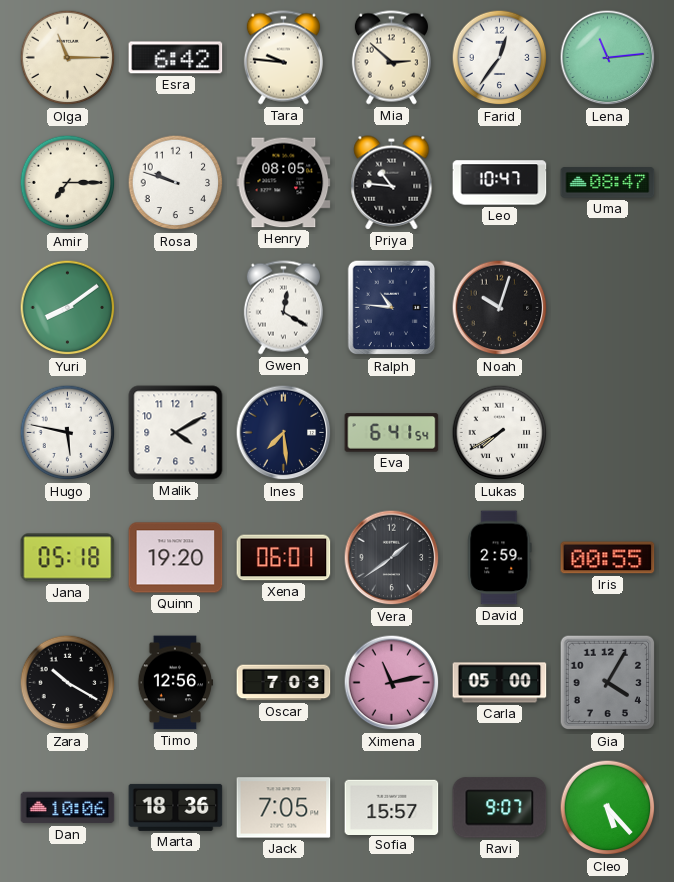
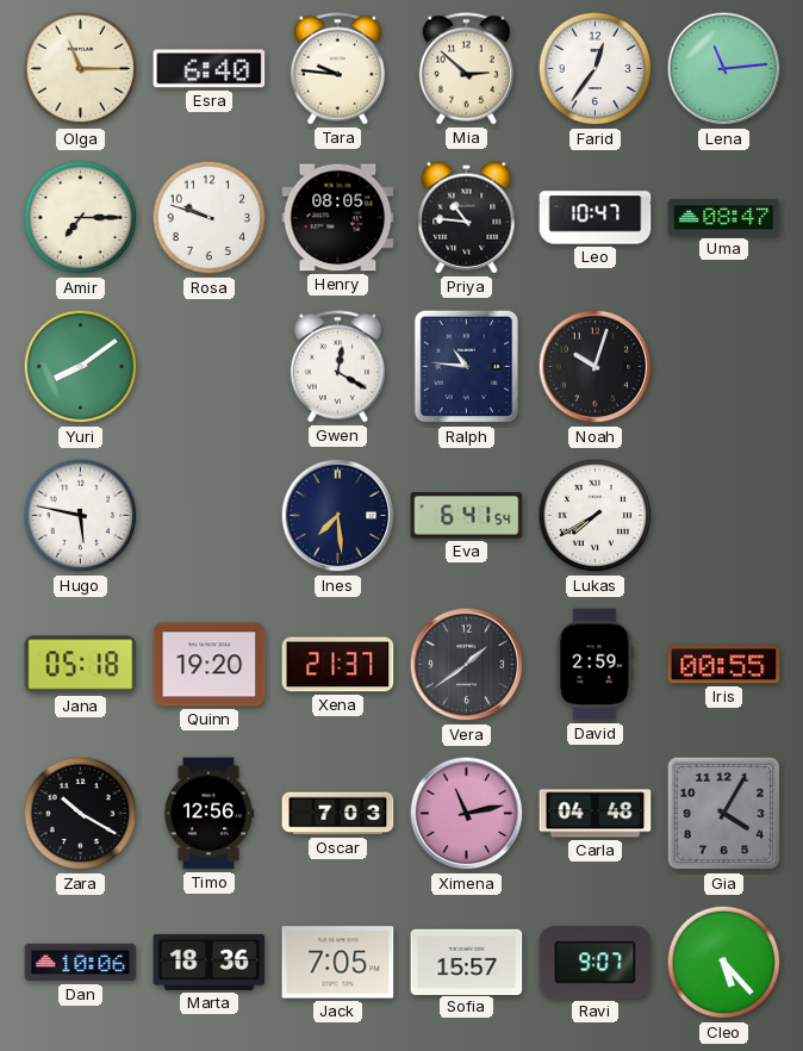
Esra: 6:42 -> 6:40
Malik: 4:10 -> none
Xena: 06:01 -> 21:37
Carla: 05:00 -> 04:48
